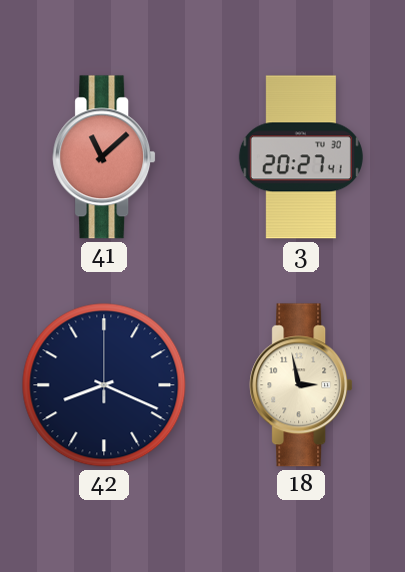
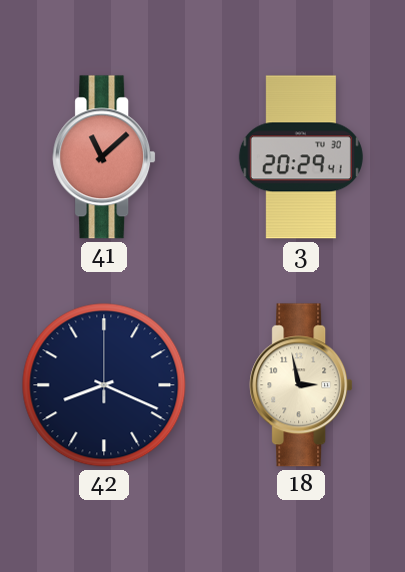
3: 20:27 -> 20:29
